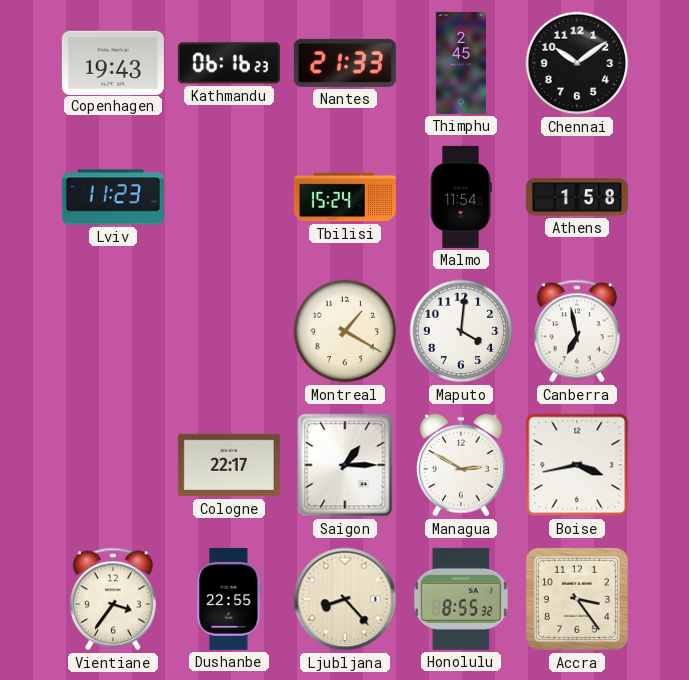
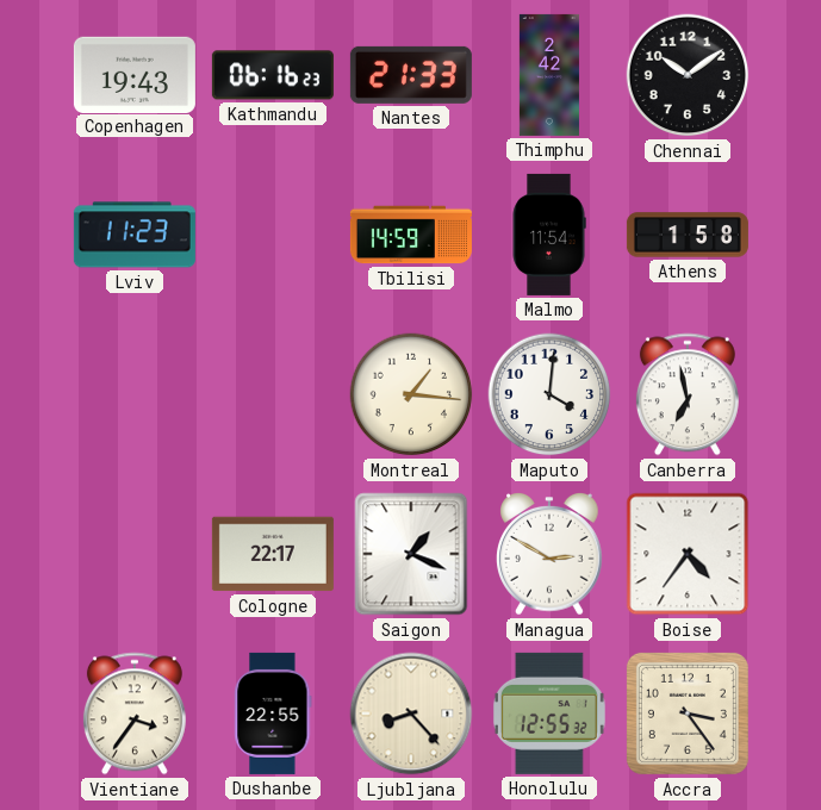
Thimphu: 2:45 -> 2:42
Tbilisi: 15:24 -> 14:59
Montreal: 1:20 -> 1:16
Saigon: 1:15 -> 1:19
Boise: 3:43 -> 4:36
Honolulu: 8:55 -> 12:55
